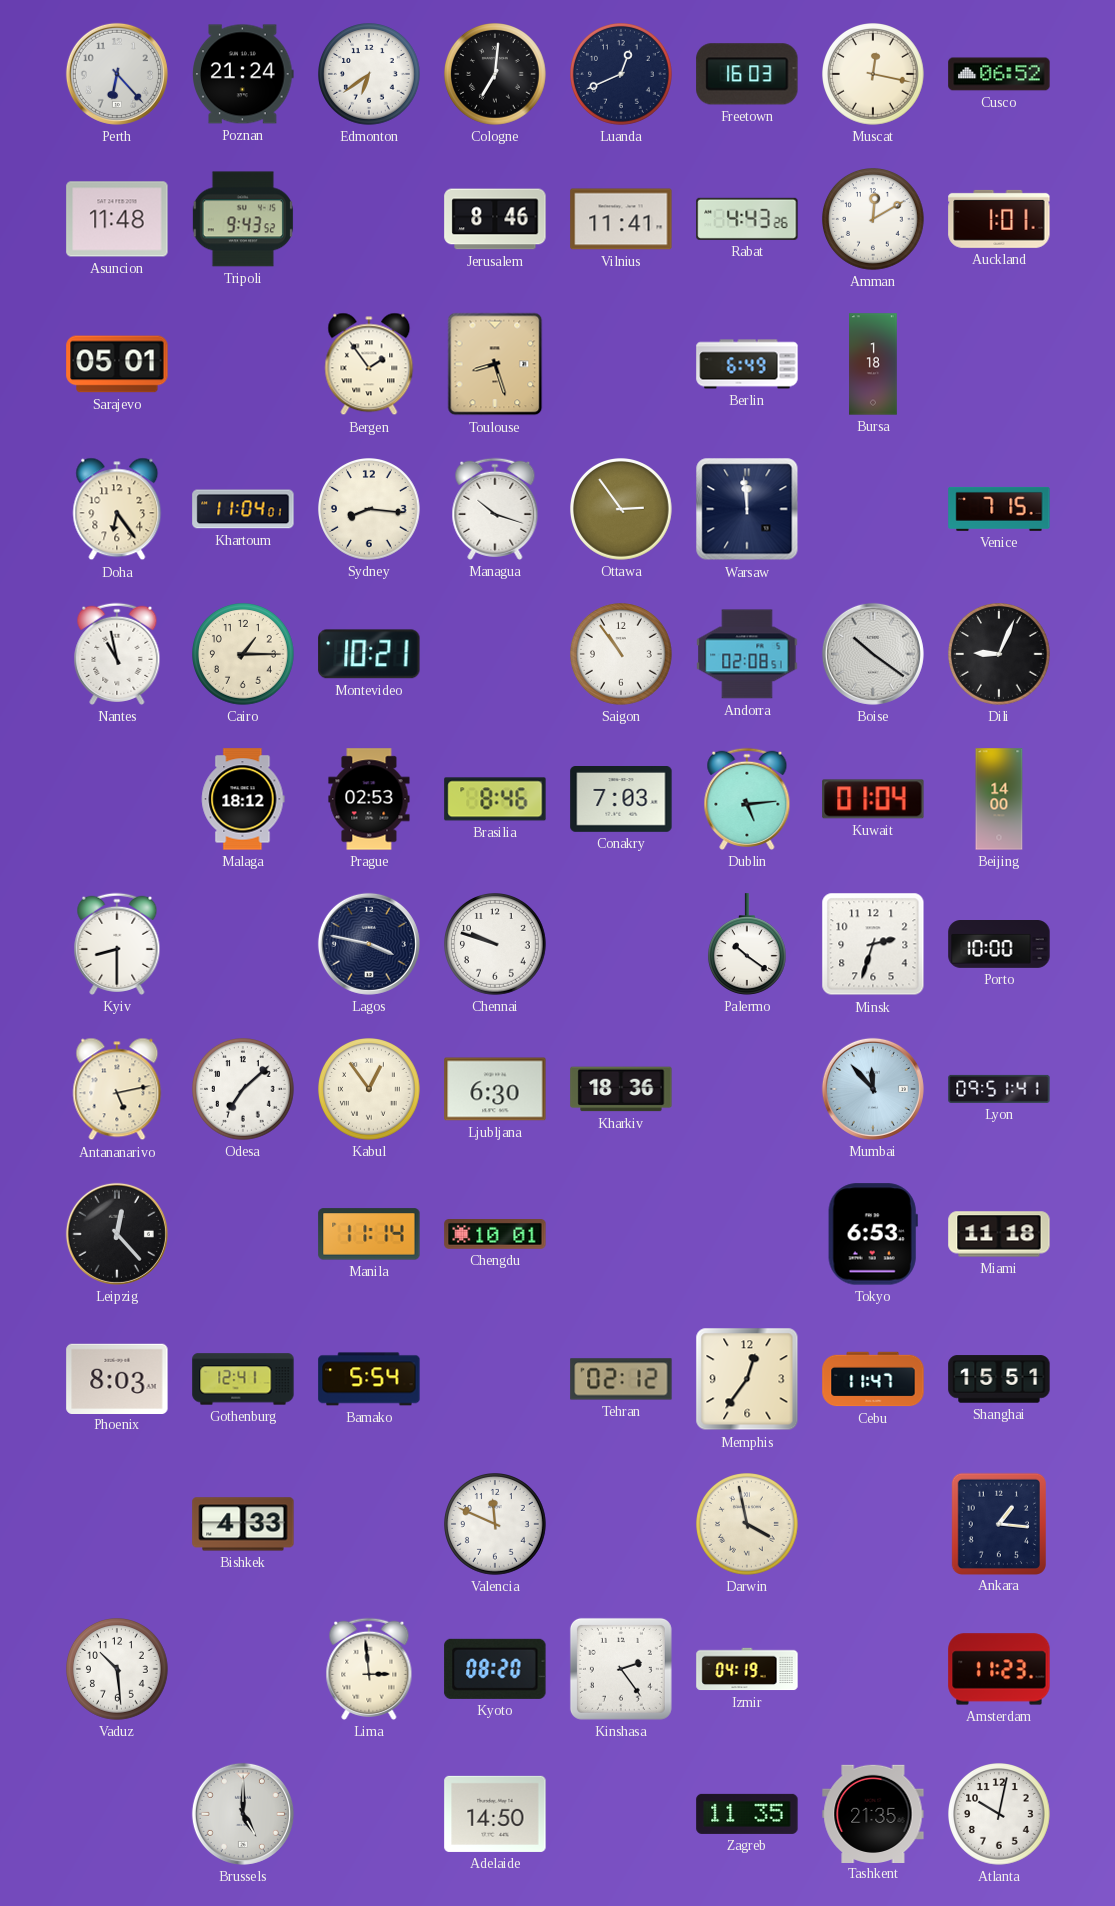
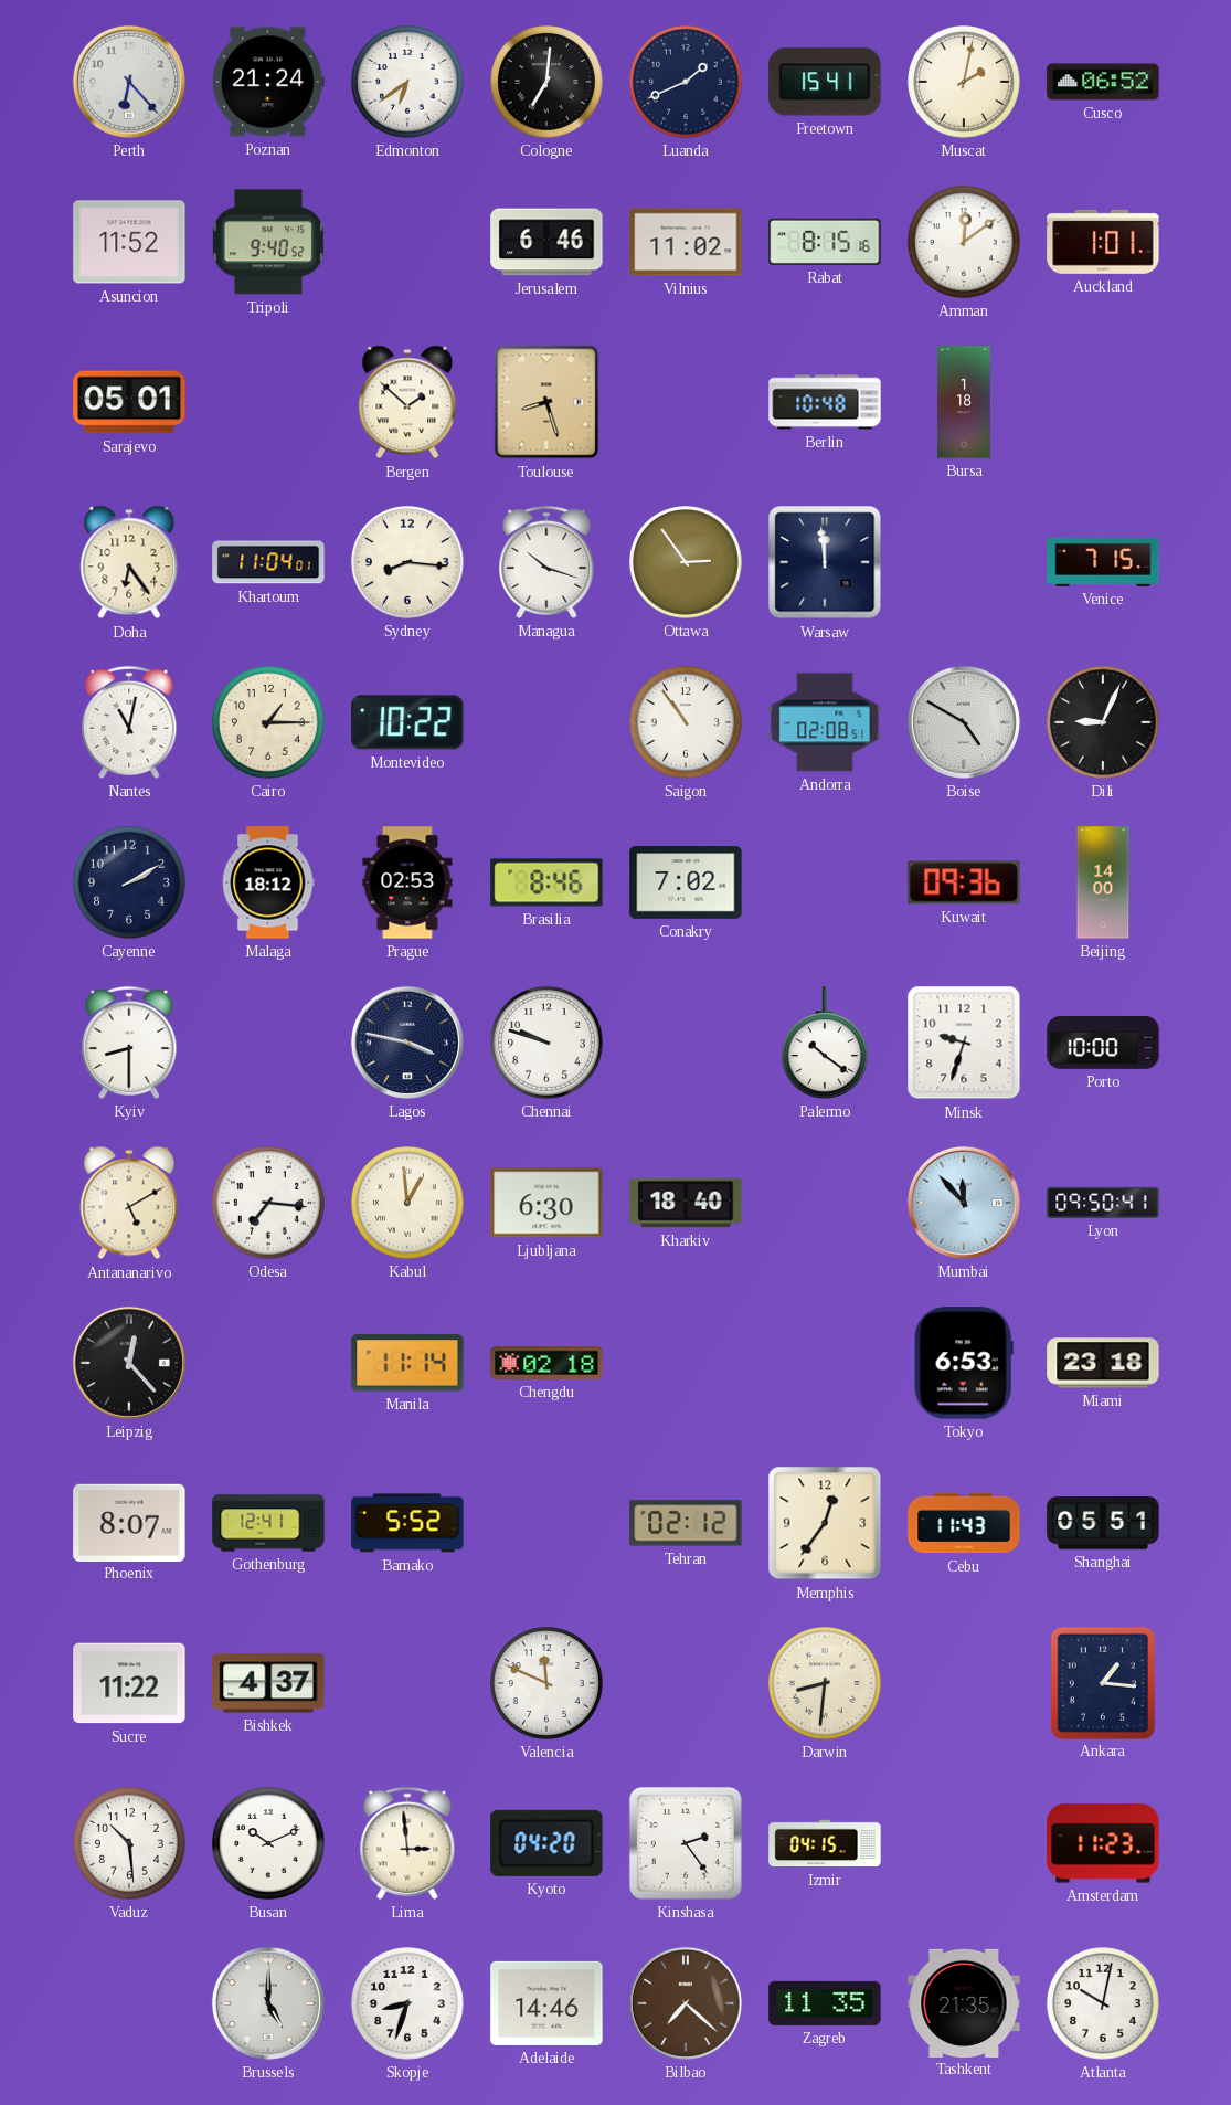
Luanda: 12:41 -> 1:41
Freetown: 16:03 -> 15:41
Muscat: 12:17 -> 2:02
Asuncion: 11:48 -> 11:52
Tripoli: 9:43 -> 9:40
Jerusalem: 8:46 -> 6:46
Vilnius: 11:41 -> 11:02
Rabat: 4:43 -> 8:15
Amman: 12:10 -> 12:09
Bergen: 1:54 -> 1:52
Berlin: 6:49 -> 10:48
Nantes: 10:58 -> 11:02
Montevideo: 10:21 -> 10:22
Boise: 10:21 -> 4:50
Cayenne: none -> 2:10
Conakry: 7:03 -> 7:02
Dublin: 5:14 -> none
Kuwait: 01:04 -> 09:36
Minsk: 2:33 -> 9:33
Antananarivo: 5:13 -> 5:10
Odesa: 7:08 -> 7:16
Kabul: 12:54 -> 12:59
Kharkiv: 18:36 -> 18:40
Lyon: 09:51 -> 09:50
Chengdu: 10:01 -> 02:18
Miami: 11:18 -> 23:18
Phoenix: 8:03 -> 8:07
Bamako: 5:54 -> 5:52
Cebu: 11:47 -> 11:43
Shanghai: 15:51 -> 05:51
Sucre: none -> 11:22
Bishkek: 4:33 -> 4:37
Darwin: 3:58 -> 8:31
Busan: none -> 10:11
Kyoto: 08:20 -> 04:20
Izmir: 04:19 -> 04:15
Skopje: none -> 8:33
Adelaide: 14:50 -> 14:46
Bilbao: none -> 7:22
